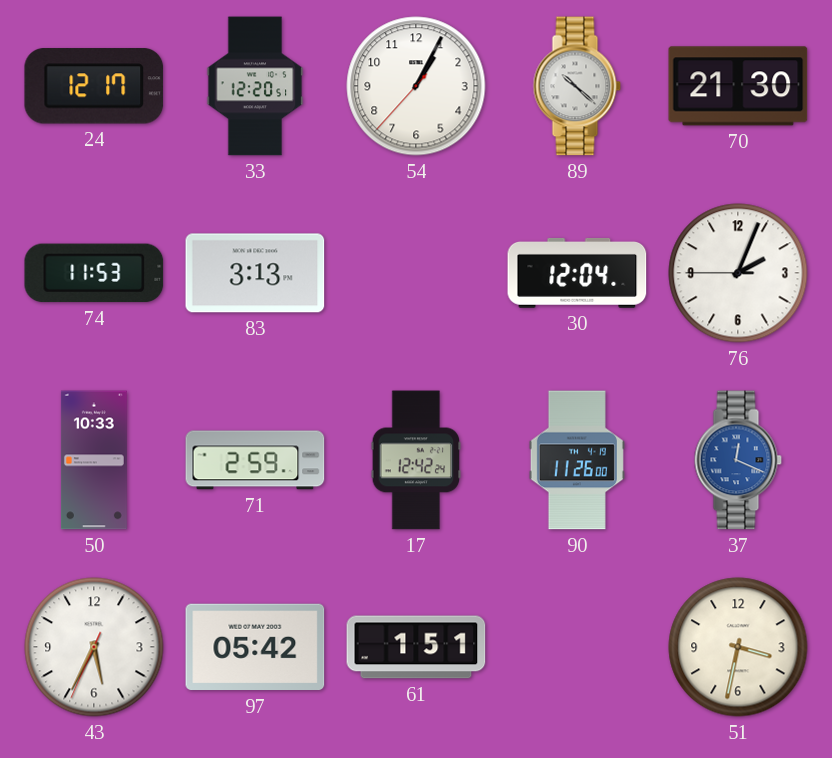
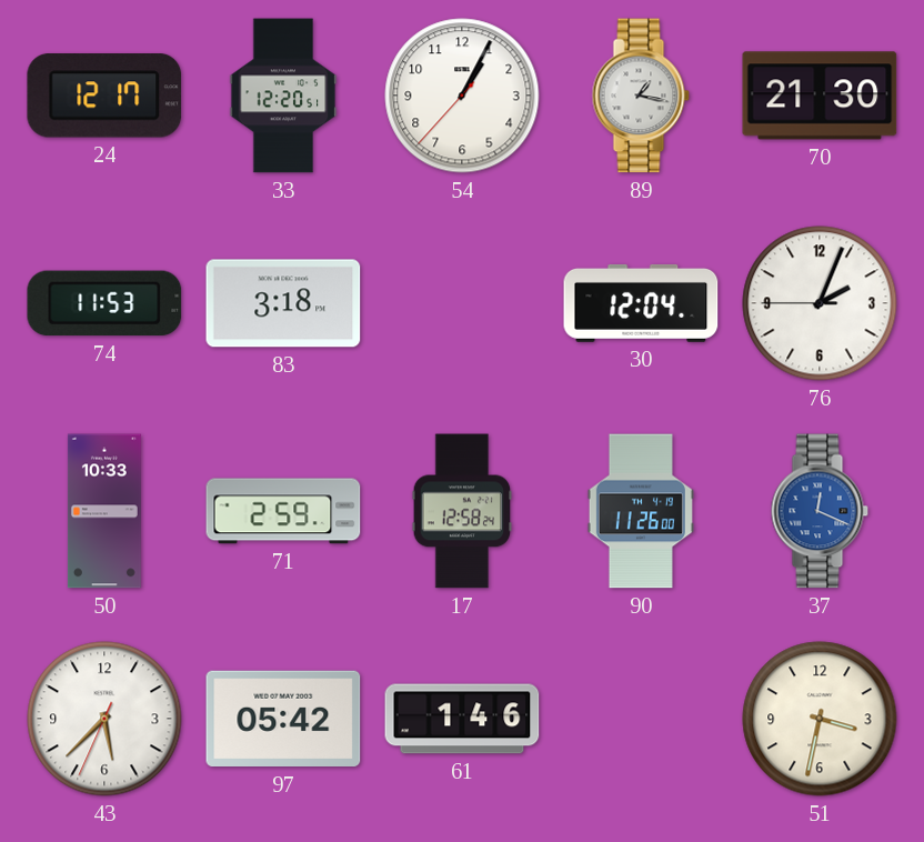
89: 10:22 -> 1:17
83: 3:13 -> 3:18
17: 12:42 -> 12:58
43: 5:34 -> 5:37
61: 1:51 -> 1:46
